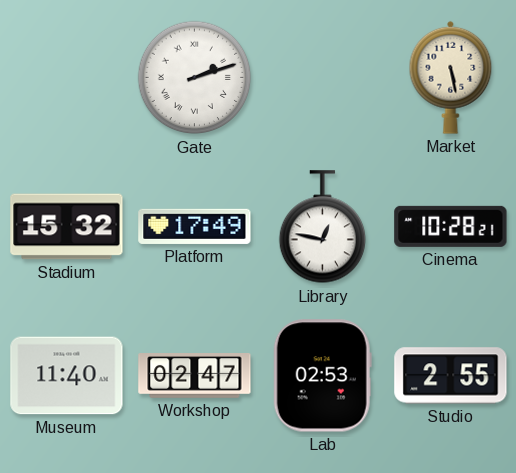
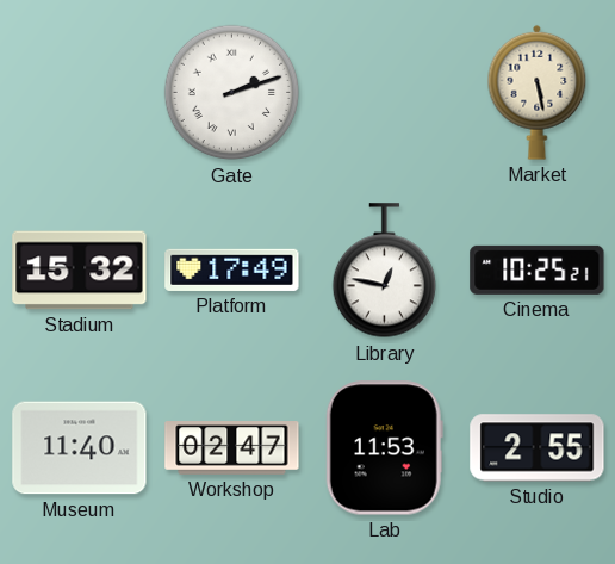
Cinema: 10:28 -> 10:25
Lab: 02:53 -> 11:53
